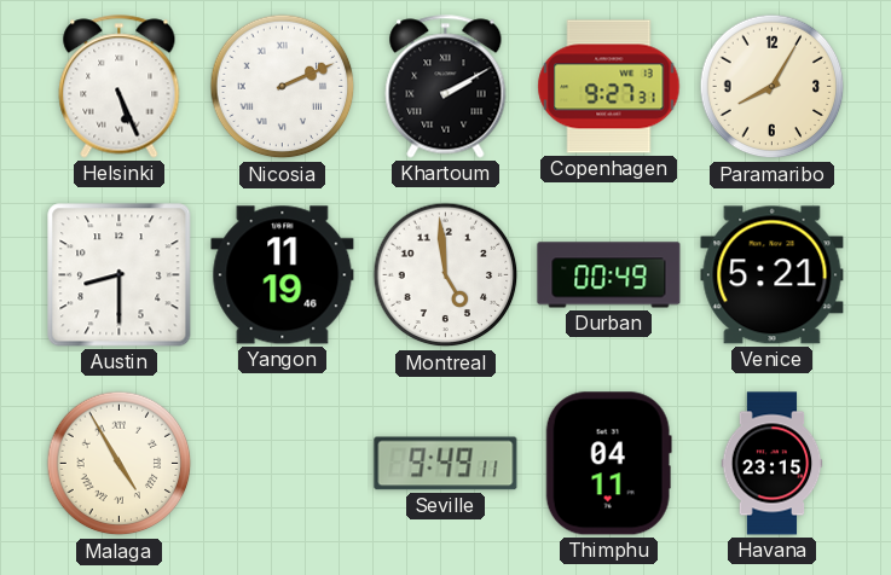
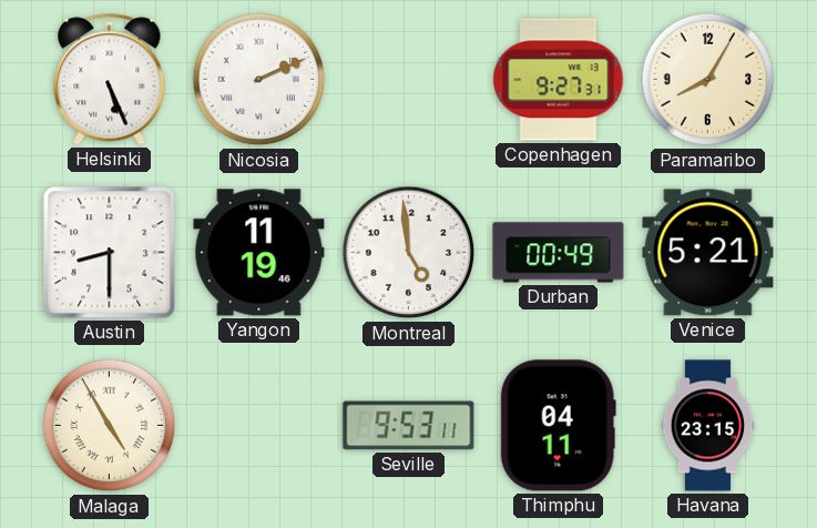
Khartoum: 2:10 -> none
Seville: 9:49 -> 9:53
